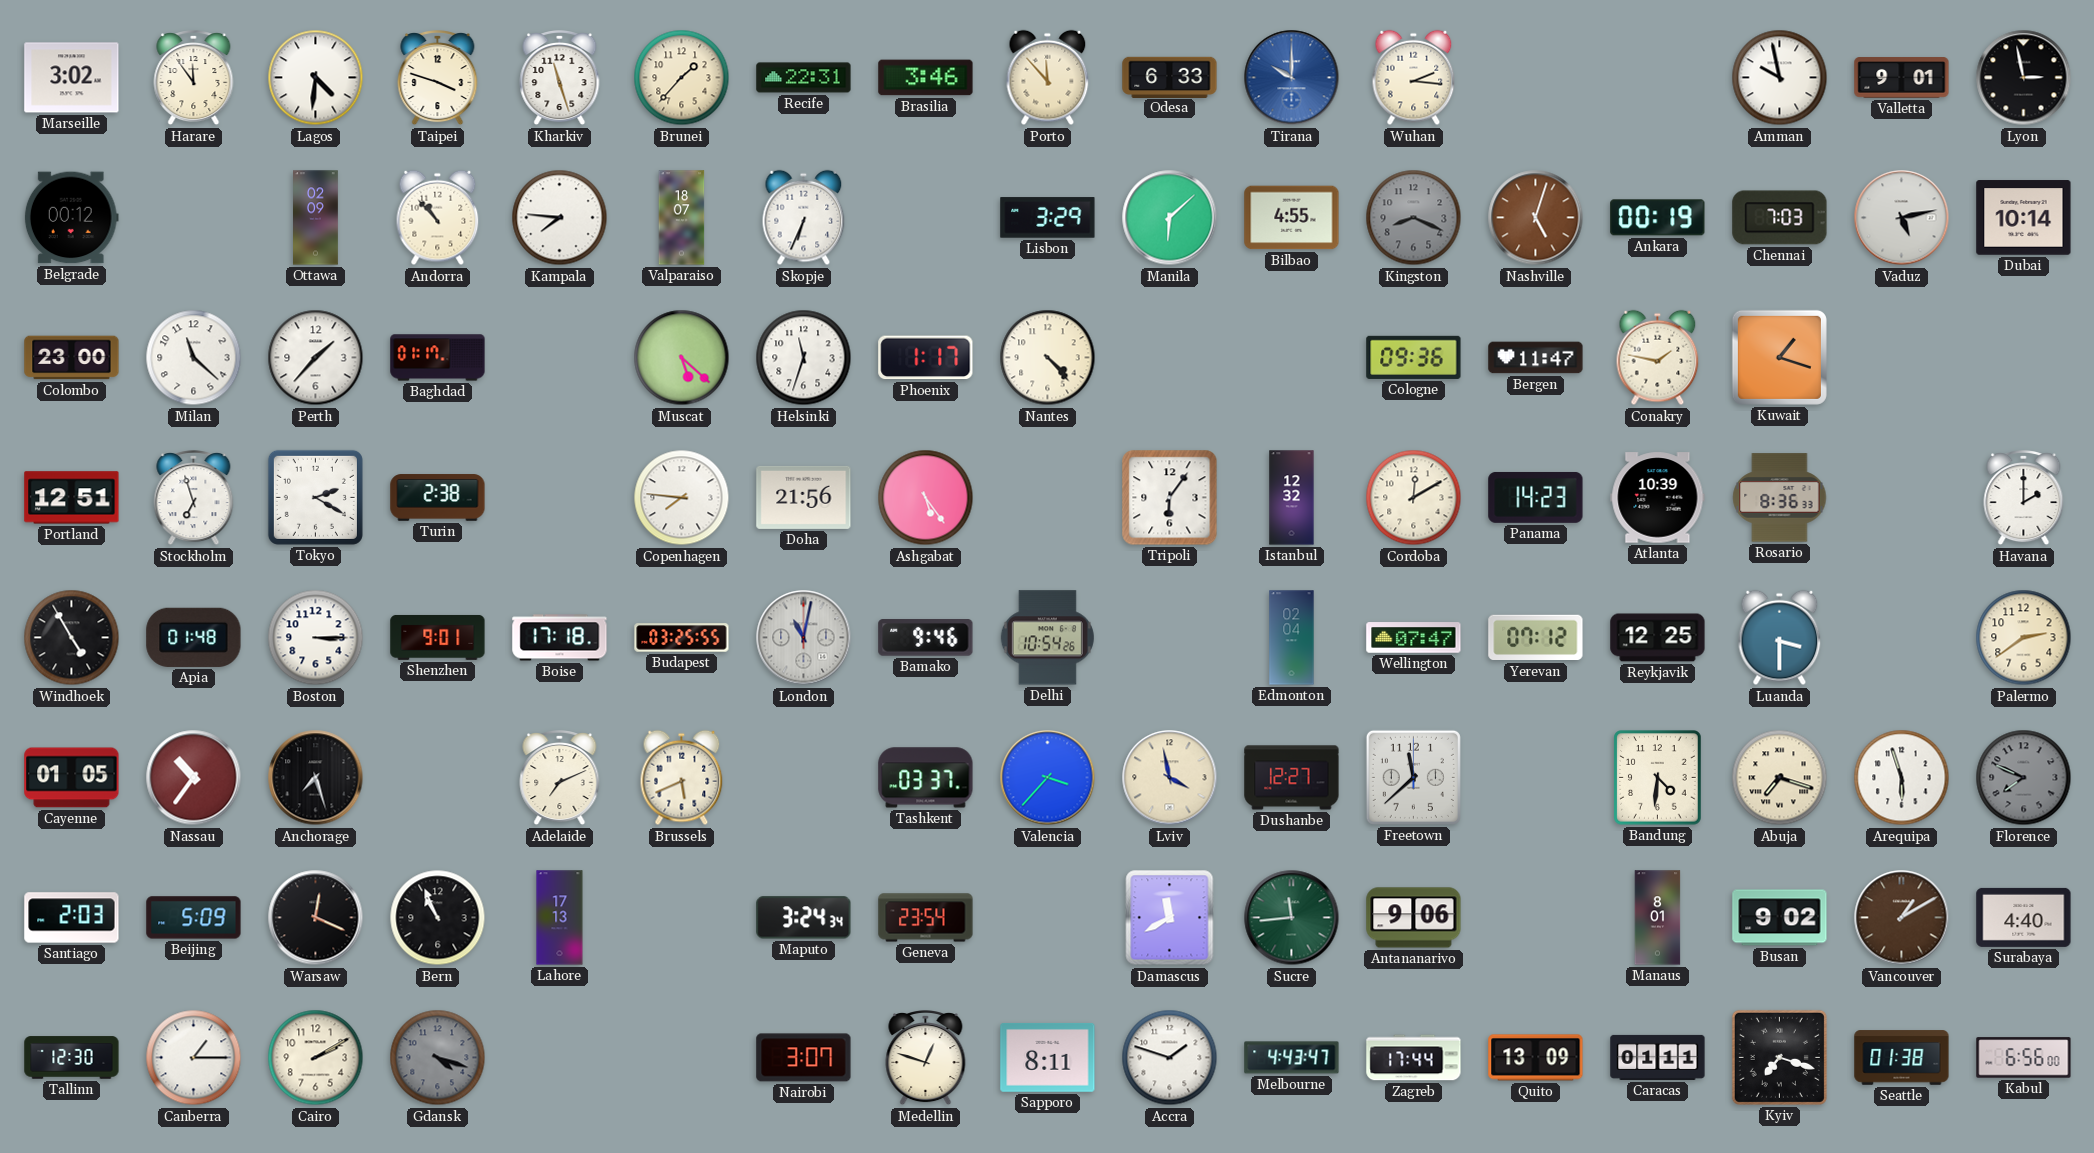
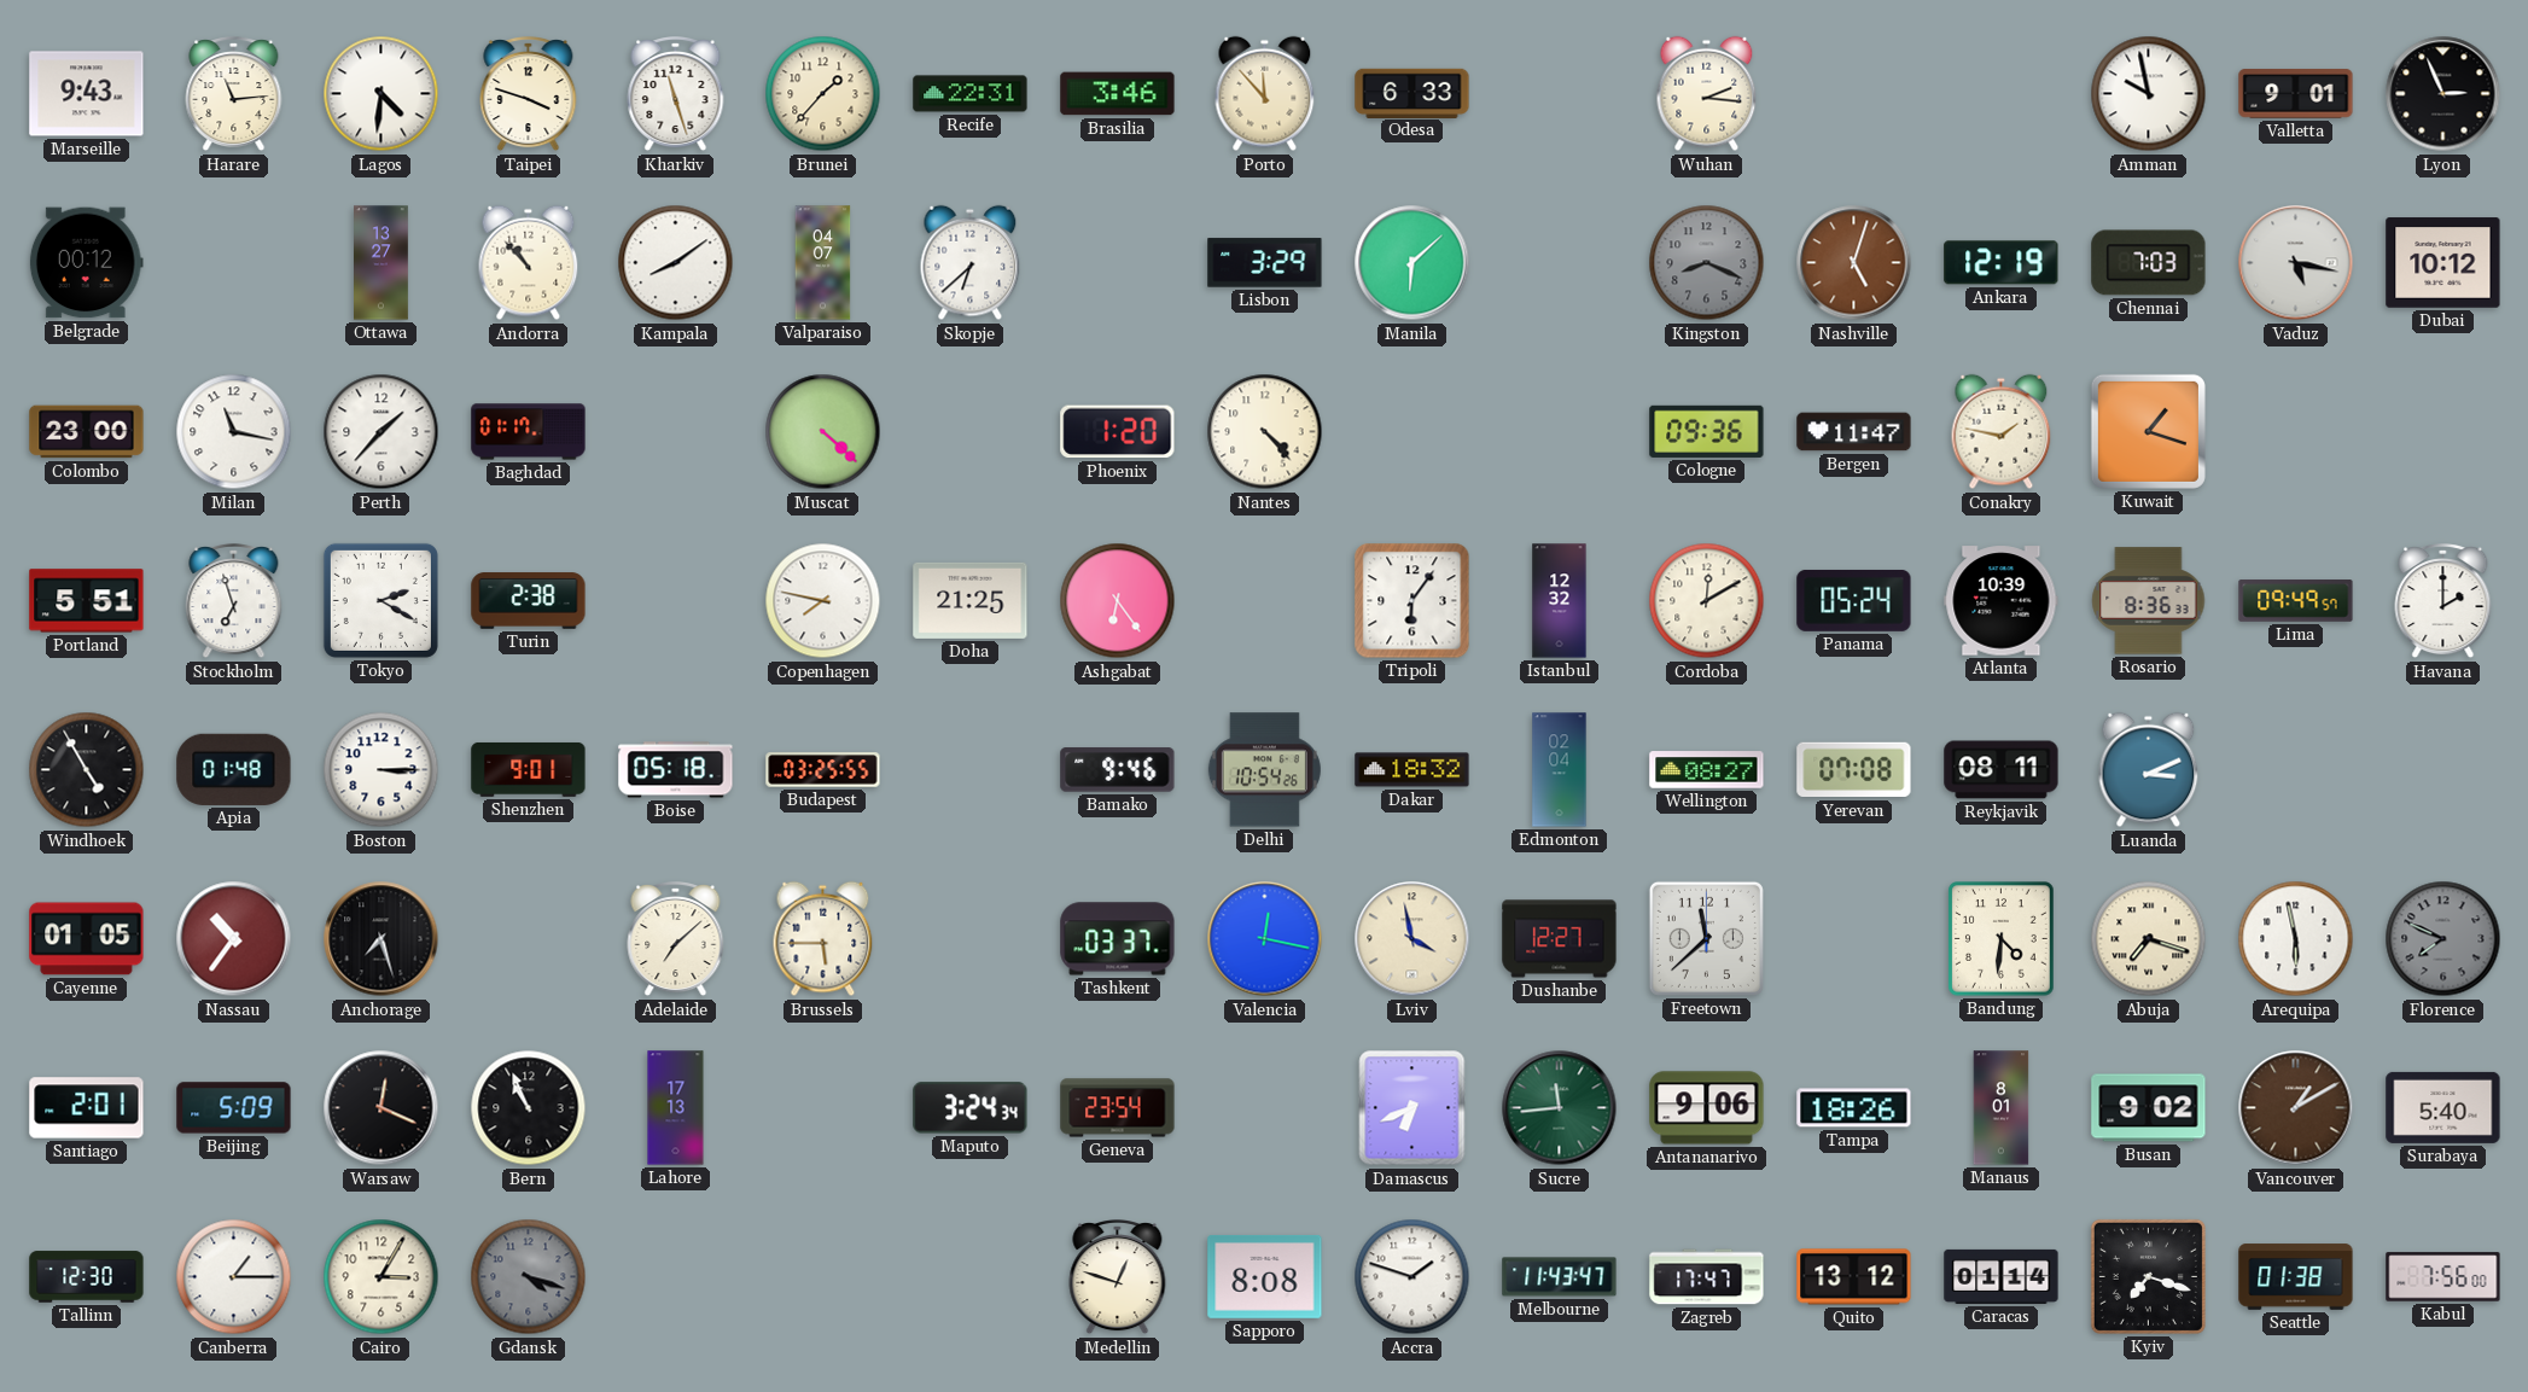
Marseille: 3:02 -> 9:43
Harare: 11:54 -> 11:14
Tirana: 10:00 -> none
Lyon: 2:58 -> 2:56
Ottawa: 02:09 -> 13:27
Kampala: 7:46 -> 8:09
Valparaiso: 18:07 -> 04:07
Skopje: 6:34 -> 6:38
Bilbao: 4:55 -> none
Ankara: 00:19 -> 12:19
Vaduz: 5:13 -> 5:17
Dubai: 10:14 -> 10:12
Milan: 11:22 -> 11:17
Muscat: 5:22 -> 4:22
Helsinki: 11:33 -> none
Phoenix: 1:17 -> 1:20
Portland: 12:51 -> 5:51
Copenhagen: 7:46 -> 7:47
Doha: 21:56 -> 21:25
Ashgabat: 5:24 -> 6:24
Panama: 14:23 -> 05:24
Lima: none -> 09:49
Boise: 17:18 -> 05:18
London: 11:02 -> none
Dakar: none -> 18:32
Wellington: 07:47 -> 08:27
Yerevan: 07:12 -> 07:08
Reykjavik: 12:25 -> 08:11
Luanda: 3:30 -> 3:11
Palermo: 2:39 -> none
Adelaide: 7:11 -> 7:08
Brussels: 5:41 -> 5:45
Valencia: 3:37 -> 12:17
Arequipa: 5:57 -> 5:58
Santiago: 2:03 -> 2:01
Damascus: 11:40 -> 6:41
Tampa: none -> 18:26
Surabaya: 4:40 -> 5:40
Cairo: 2:10 -> 3:05
Nairobi: 3:07 -> none
Sapporo: 8:11 -> 8:08
Melbourne: 4:43 -> 11:43
Zagreb: 17:44 -> 17:47
Quito: 13:09 -> 13:12
Caracas: 01:11 -> 01:14
Kabul: 6:56 -> 7:56
